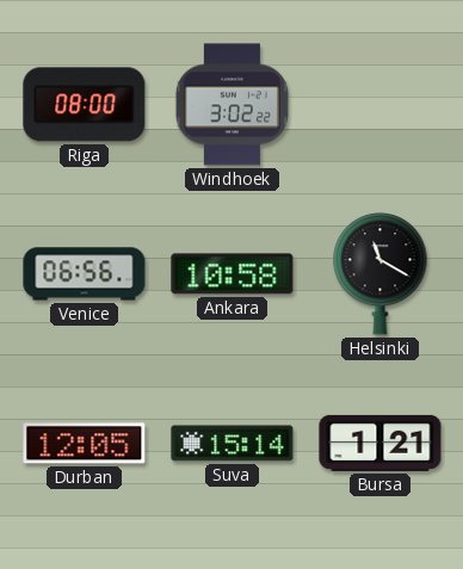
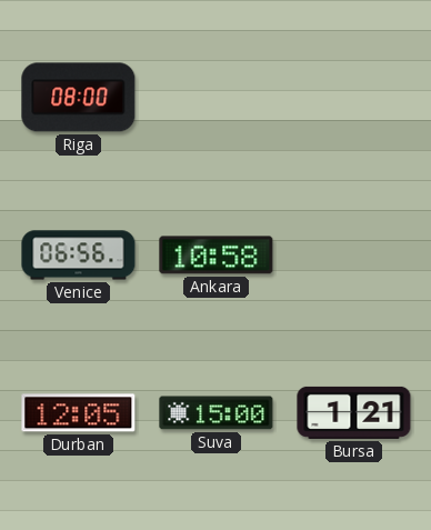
Windhoek: 3:02 -> none
Helsinki: 11:20 -> none
Suva: 15:14 -> 15:00
